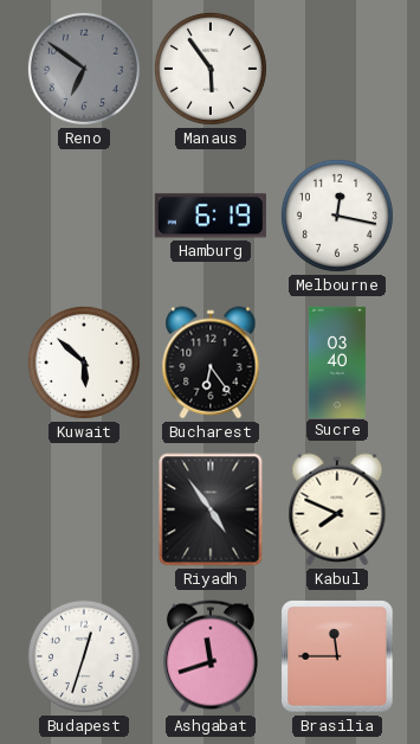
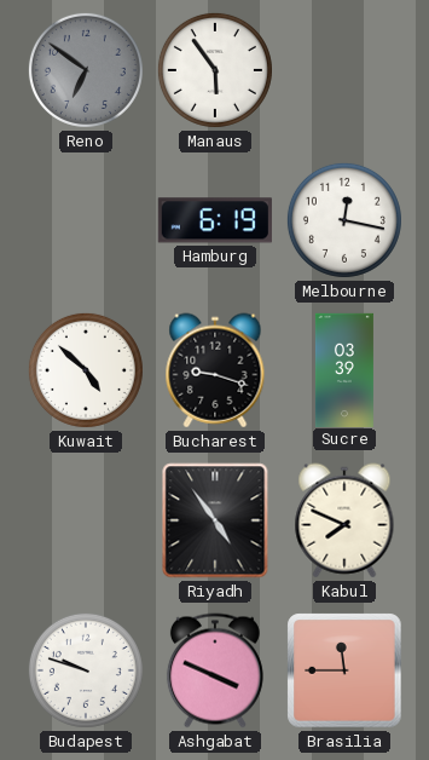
Kuwait: 5:52 -> 4:52
Bucharest: 6:24 -> 9:18
Sucre: 03:40 -> 03:39
Budapest: 12:33 -> 9:48
Ashgabat: 11:42 -> 3:49
